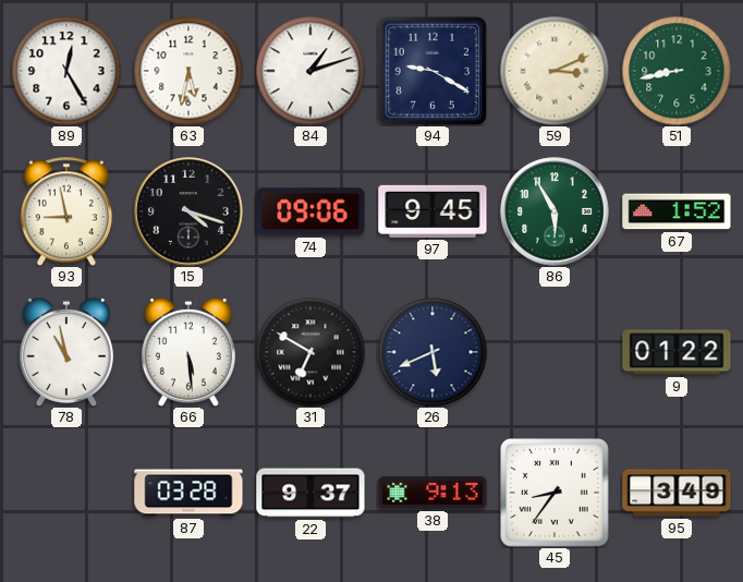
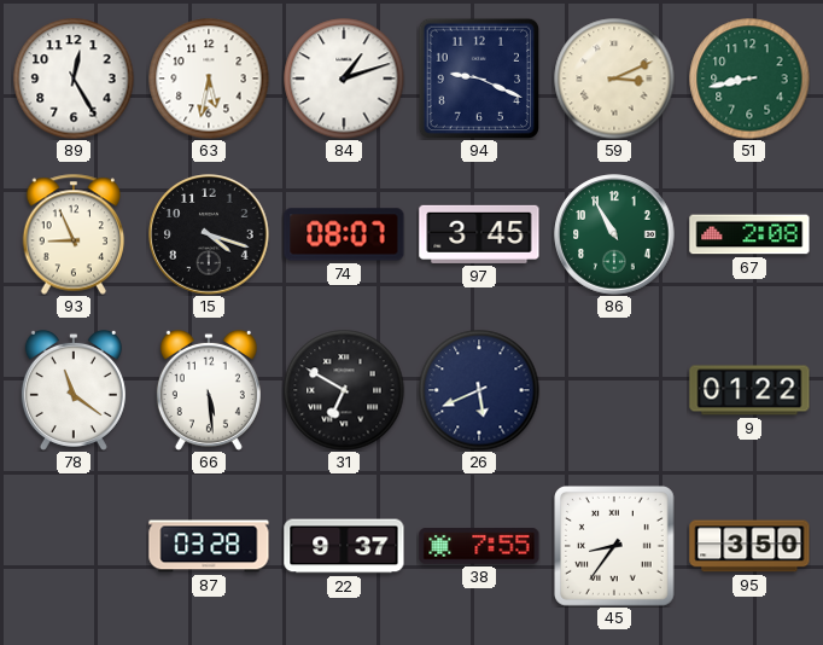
94: 9:20 -> 9:19
93: 8:58 -> 8:56
74: 09:06 -> 08:07
97: 9:45 -> 3:45
86: 5:55 -> 10:55
67: 1:52 -> 2:08
78: 10:58 -> 11:21
38: 9:13 -> 7:55
95: 3:49 -> 3:50
